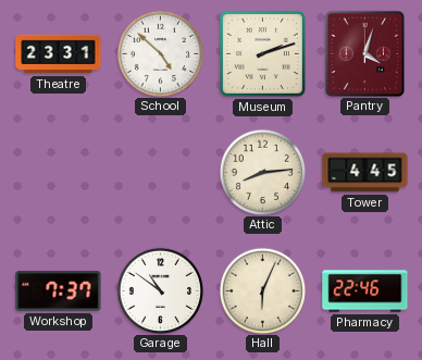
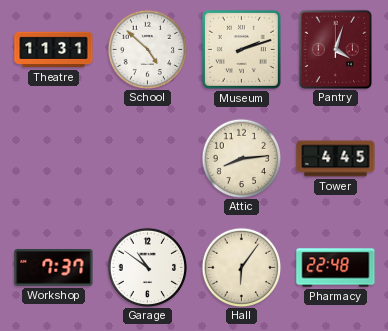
Theatre: 23:31 -> 11:31
Hall: 6:04 -> 6:06
Pharmacy: 22:46 -> 22:48
